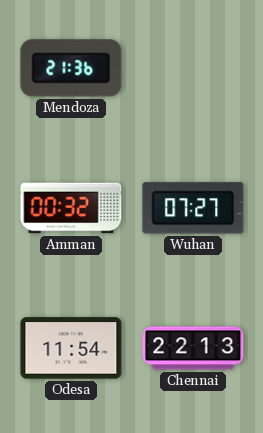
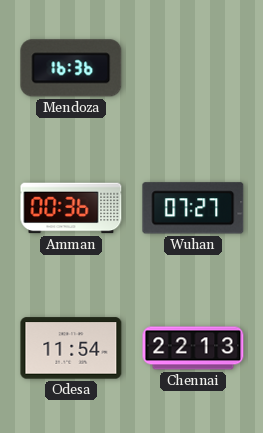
Mendoza: 21:36 -> 16:36
Amman: 00:32 -> 00:36
